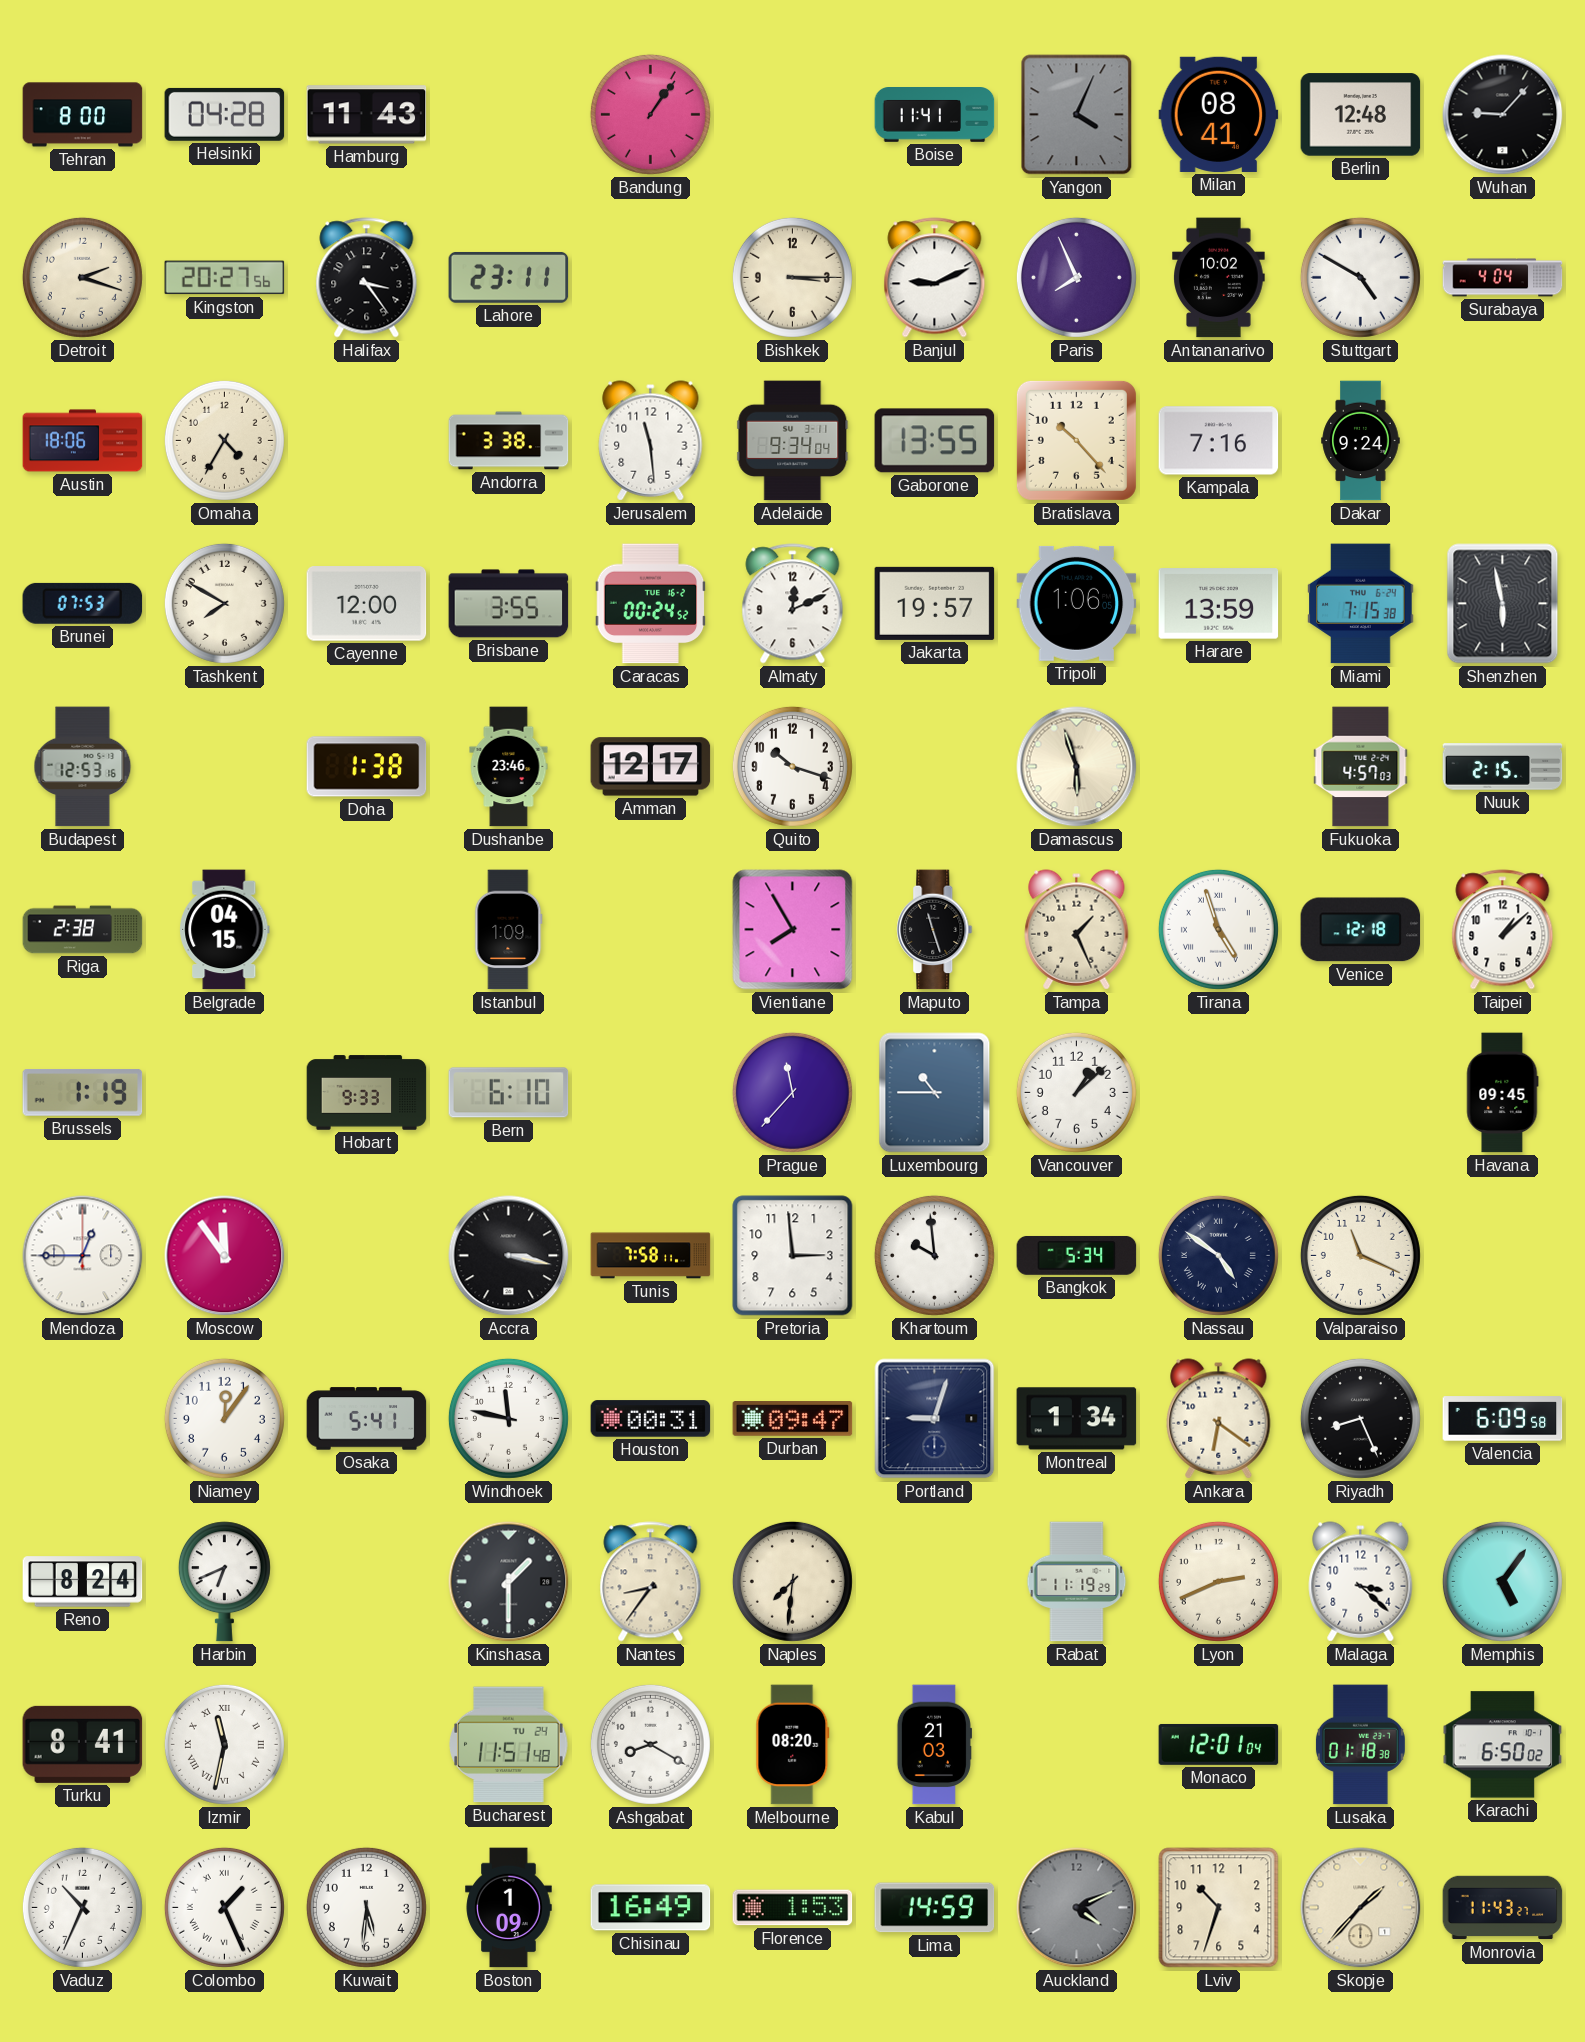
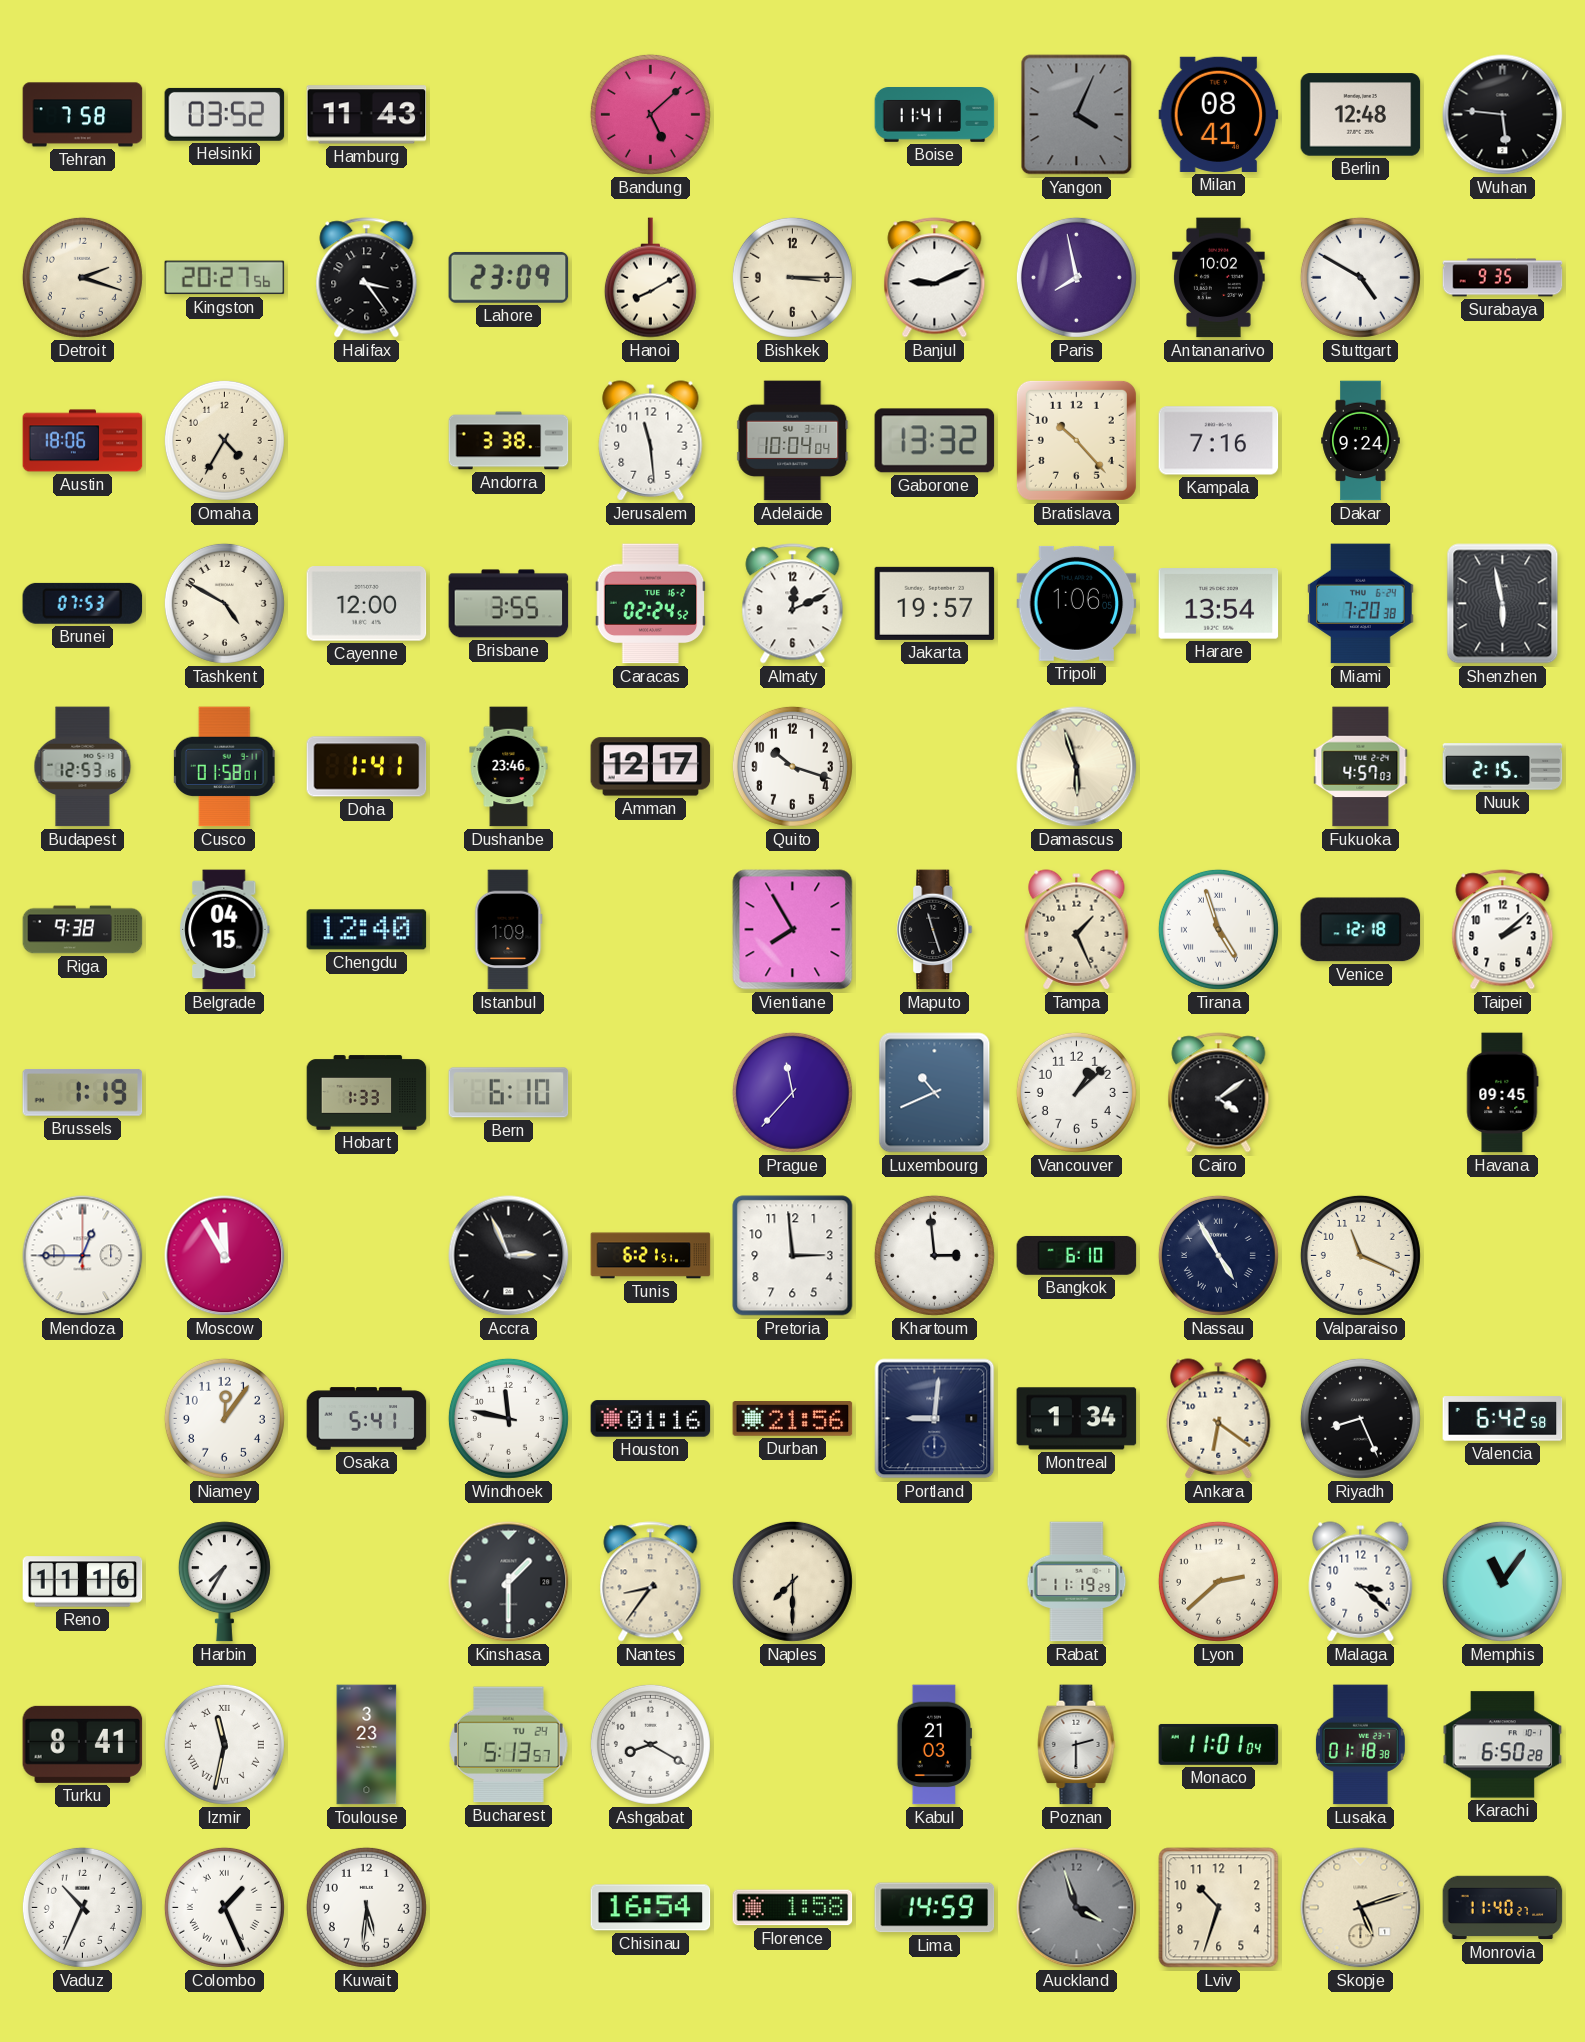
Tehran: 8:00 -> 7:58
Helsinki: 04:28 -> 03:52
Bandung: 1:06 -> 5:08
Wuhan: 9:07 -> 5:46
Lahore: 23:11 -> 23:09
Hanoi: none -> 8:10
Paris: 7:56 -> 7:58
Surabaya: 4:04 -> 9:35
Adelaide: 9:34 -> 10:04
Gaborone: 13:55 -> 13:32
Tashkent: 7:50 -> 4:50
Caracas: 00:24 -> 02:24
Harare: 13:59 -> 13:54
Miami: 7:15 -> 7:20
Cusco: none -> 01:58
Doha: 1:38 -> 1:41
Riga: 2:38 -> 9:38
Chengdu: none -> 12:40
Taipei: 1:08 -> 2:08
Hobart: 9:33 -> 1:33
Luxembourg: 10:45 -> 10:41
Cairo: none -> 4:09
Moscow: 11:54 -> 11:55
Accra: 3:17 -> 2:56
Tunis: 7:58 -> 6:21
Khartoum: 9:59 -> 2:59
Bangkok: 5:34 -> 6:10
Nassau: 4:51 -> 4:55
Houston: 00:31 -> 01:16
Durban: 09:47 -> 21:56
Portland: 9:03 -> 9:01
Valencia: 6:09 -> 6:42
Reno: 8:24 -> 11:16
Harbin: 6:41 -> 7:35
Naples: 7:31 -> 7:30
Lyon: 2:41 -> 2:38
Memphis: 5:06 -> 11:06
Toulouse: none -> 3:23
Bucharest: 11:51 -> 5:13
Melbourne: 08:20 -> none
Poznan: none -> 2:30
Monaco: 12:01 -> 11:01
Karachi: 6:50:02 -> 6:50:28
Boston: 1:09 -> none
Chisinau: 16:49 -> 16:54
Florence: 1:53 -> 1:58
Auckland: 4:11 -> 3:57
Skopje: 1:37 -> 5:12
Monrovia: 11:43 -> 11:40
